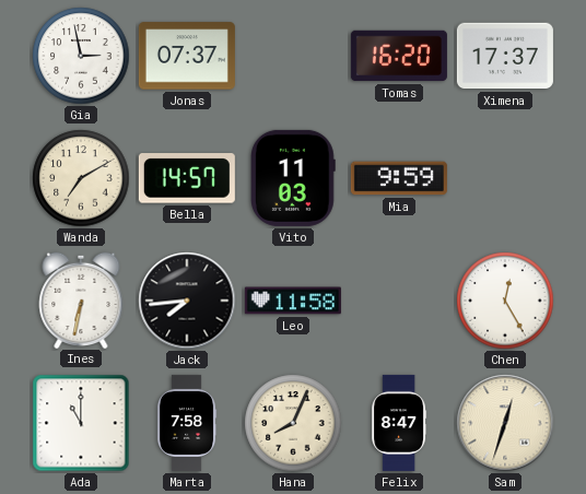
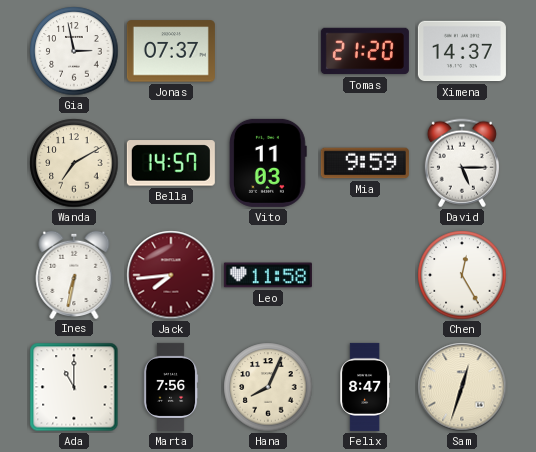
Tomas: 16:20 -> 21:20
Ximena: 17:37 -> 14:37
David: none -> 5:15
Jack dial: black -> burgundy
Marta: 7:58 -> 7:56
